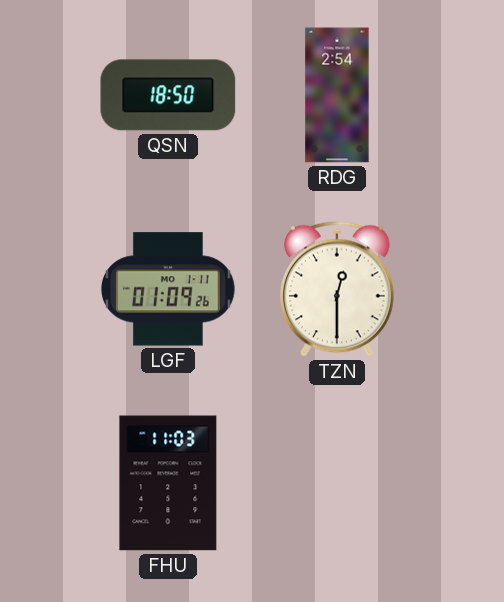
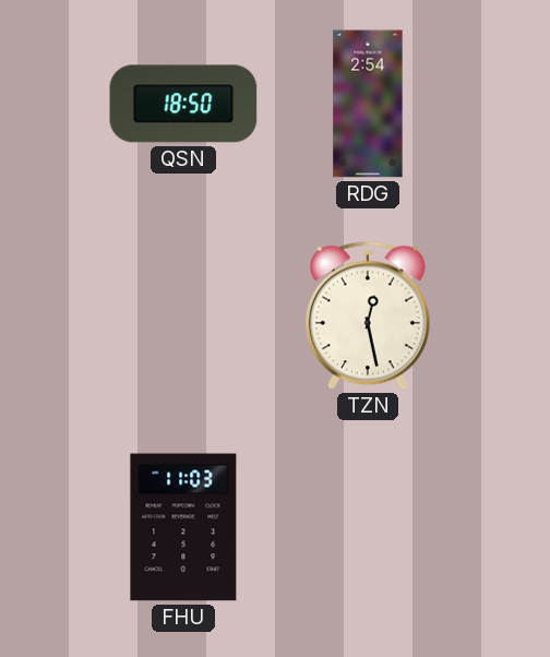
LGF: 01:09 -> none
TZN: 12:30 -> 12:28
